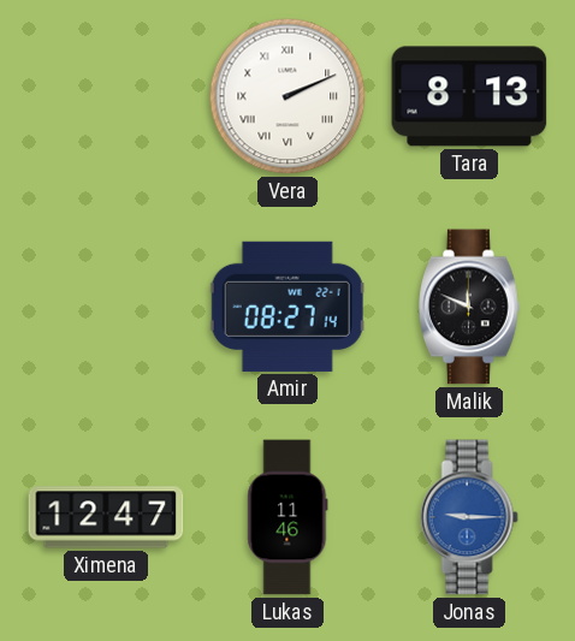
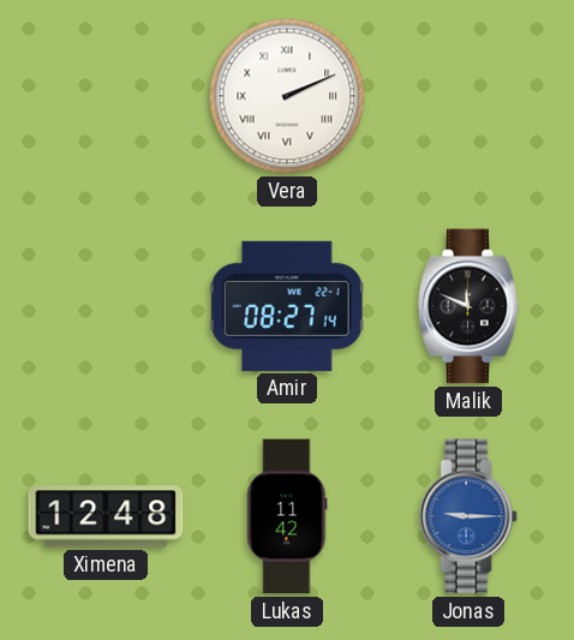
Tara: 8:13 -> none
Ximena: 12:47 -> 12:48
Lukas: 11:46 -> 11:42
